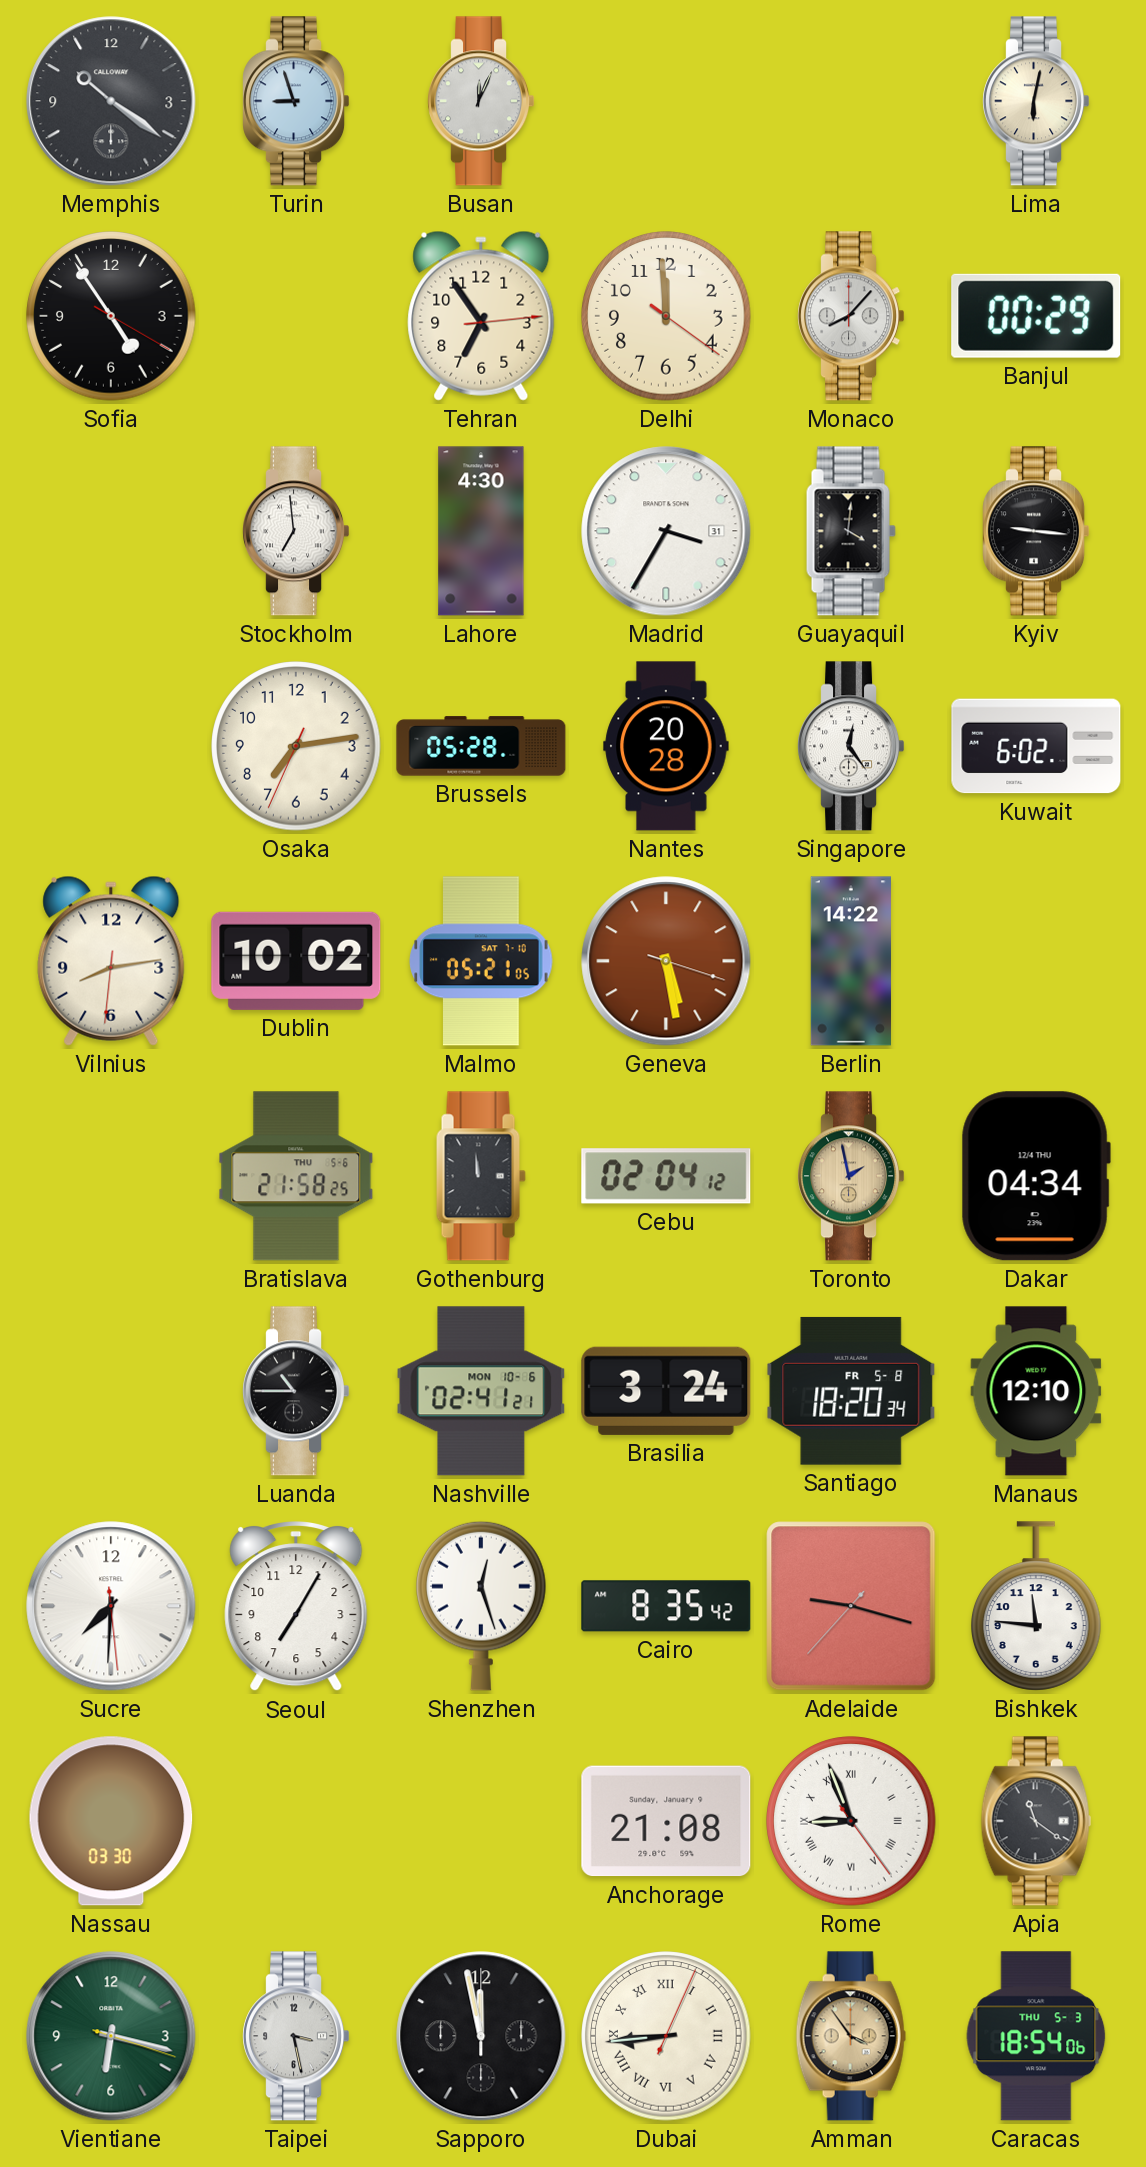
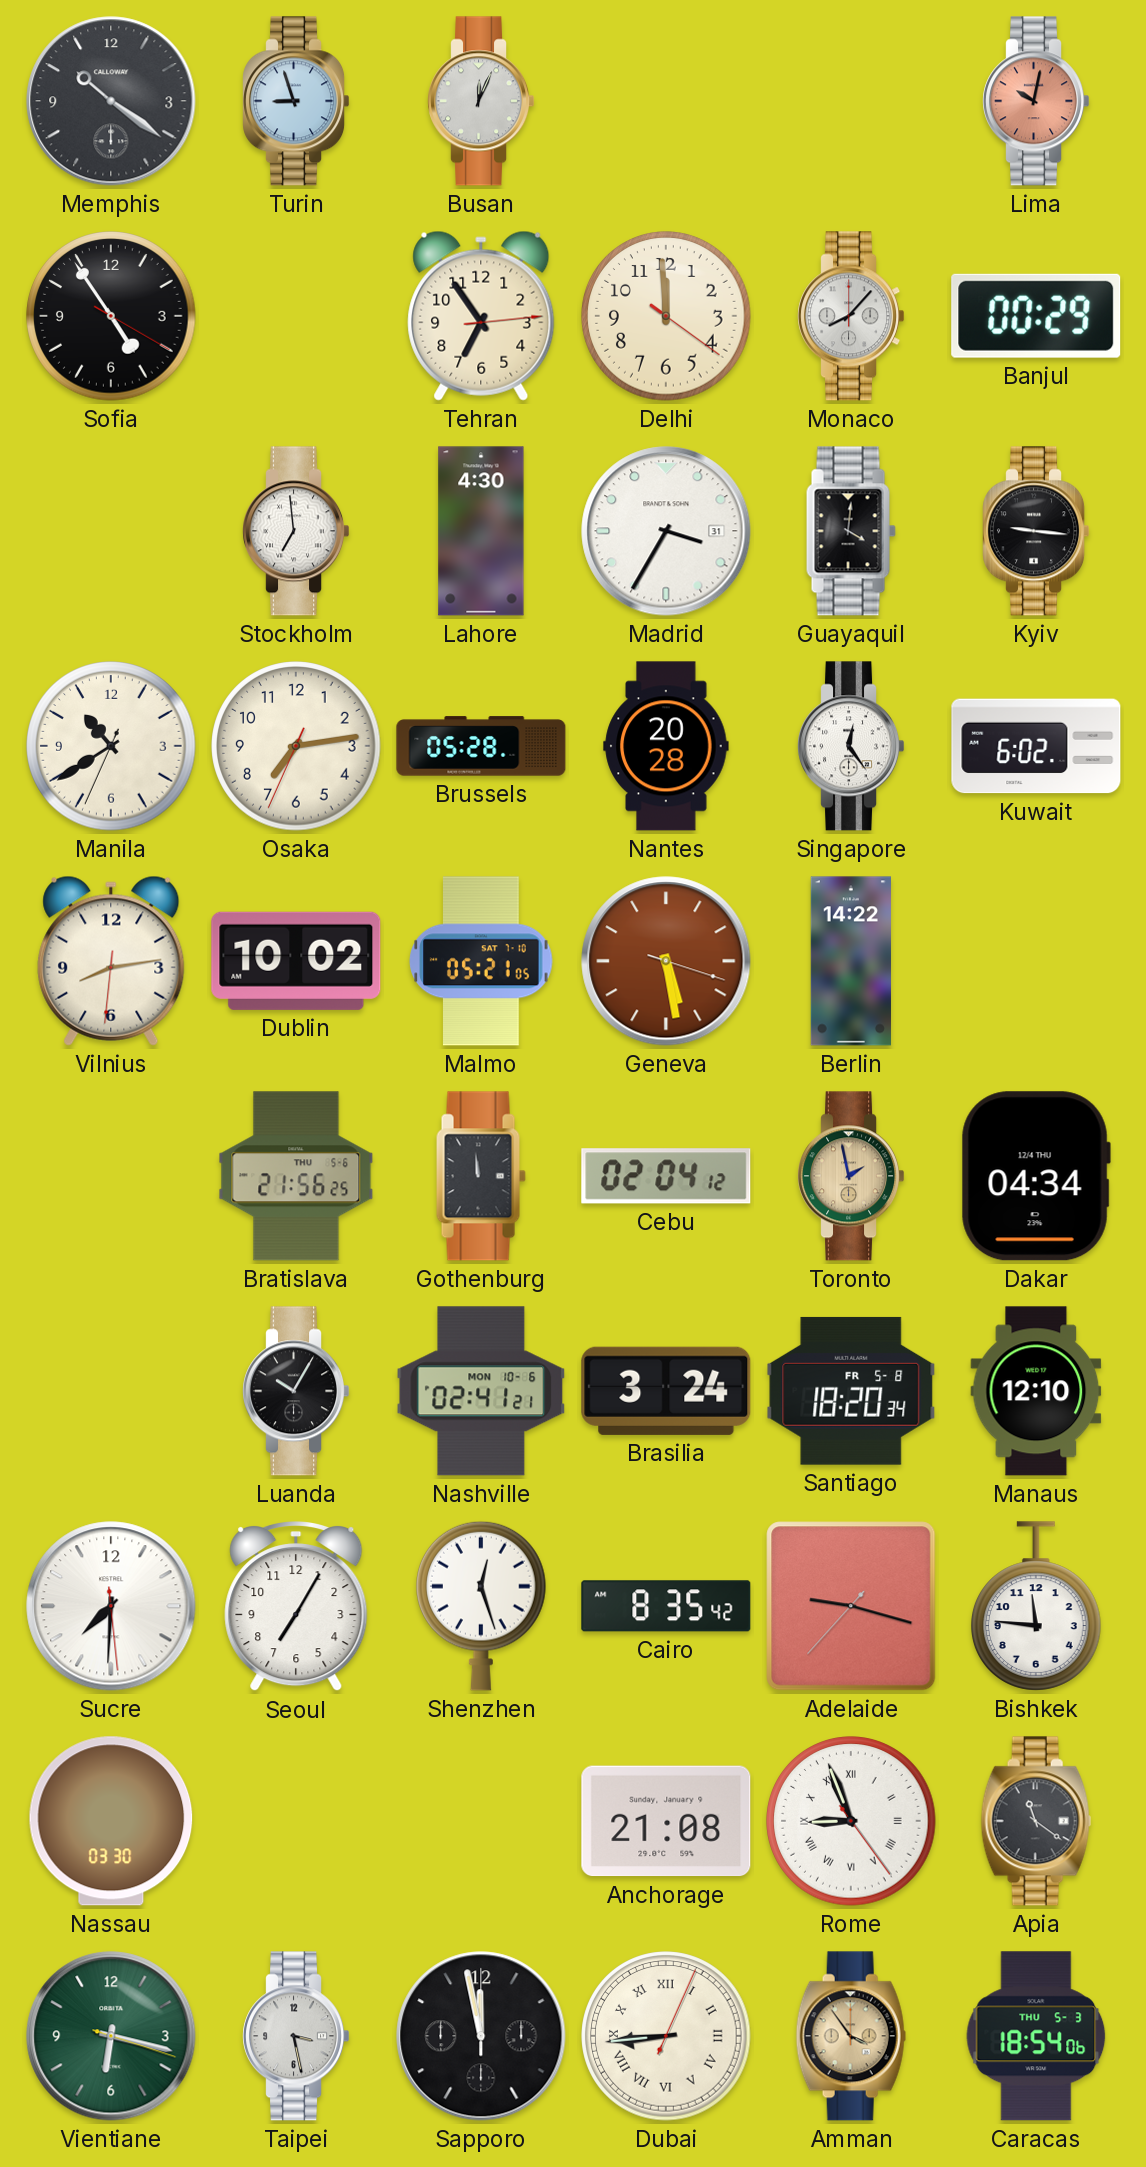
Lima: 6:02 -> 10:02
Lima dial: cream -> salmon
Manila: none -> 10:39
Bratislava: 21:58 -> 21:56
Luanda: 10:45 -> 10:05
